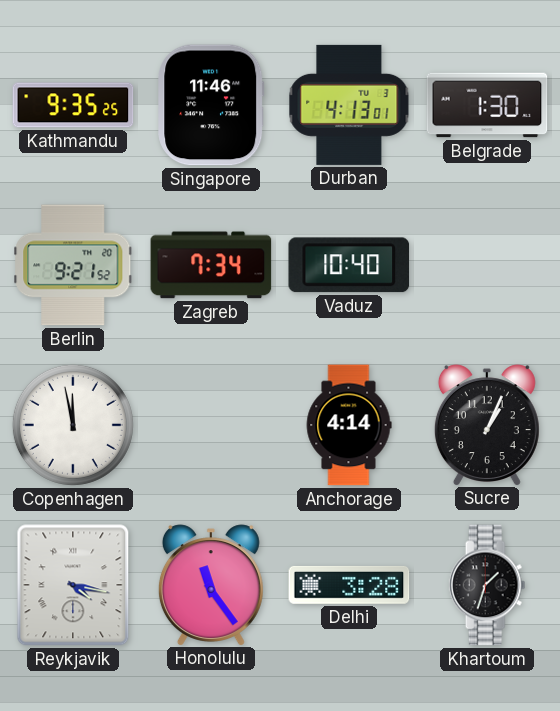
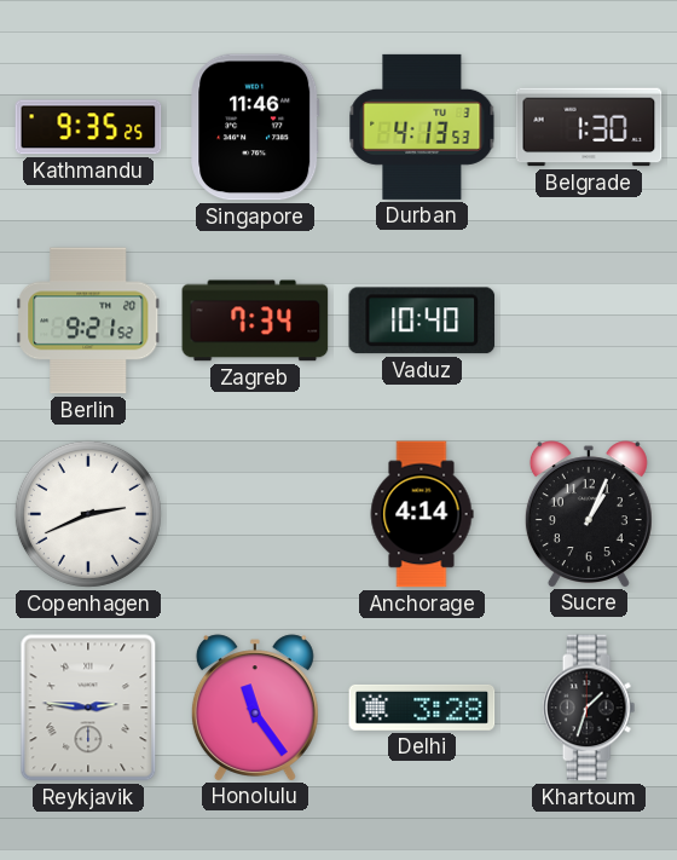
Durban: 4:13:01 -> 4:13:53
Copenhagen: 11:58 -> 2:41
Reykjavik: 4:17 -> 2:46
